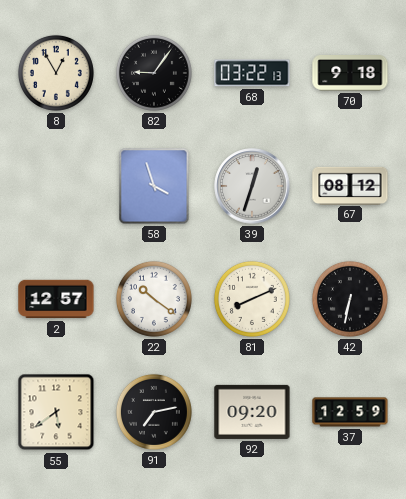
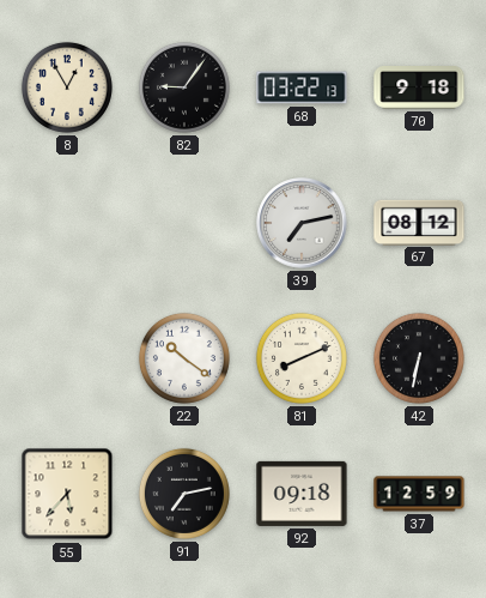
58: 3:57 -> none
39: 12:33 -> 7:13
2: 12:57 -> none
55: 5:39 -> 5:37
92: 09:20 -> 09:18
